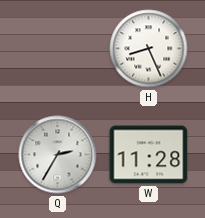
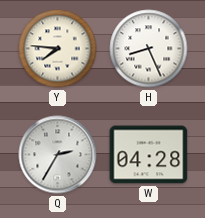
Y: none -> 7:46
W: 11:28 -> 04:28
